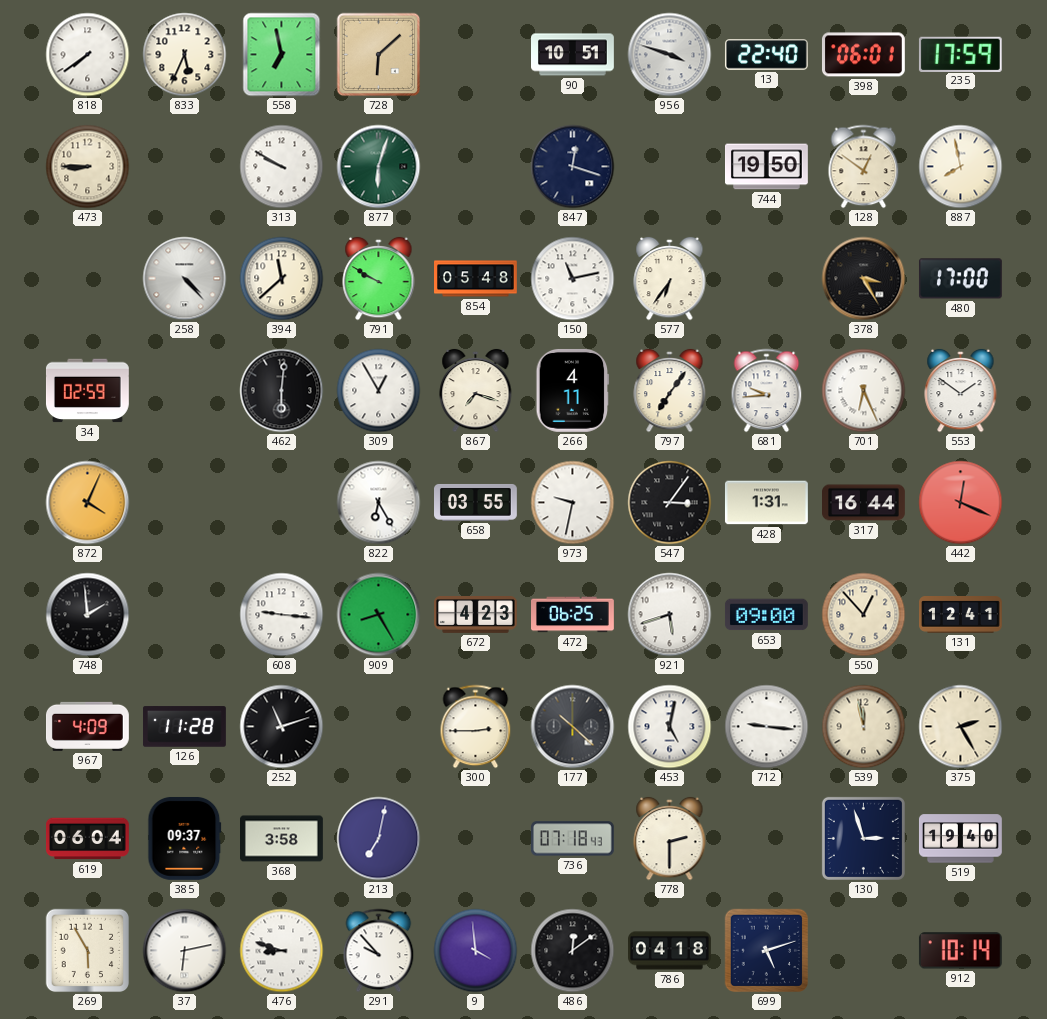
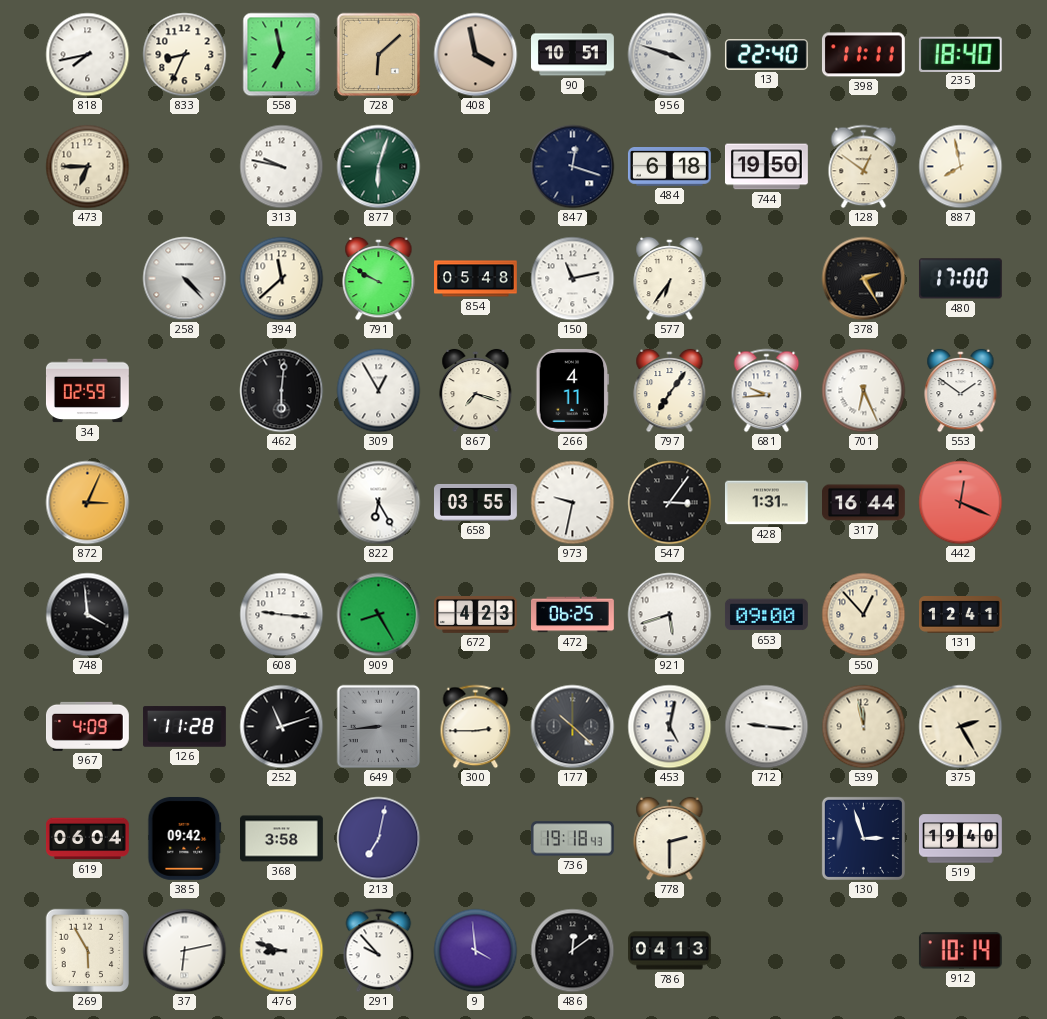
818: 7:39 -> 7:43
833: 5:34 -> 8:34
408: none -> 3:58
398: 06:01 -> 11:11
235: 17:59 -> 18:40
473: 8:45 -> 6:45
313: 9:50 -> 9:47
484: none -> 6:18
378: 3:25 -> 2:25
872: 4:04 -> 3:04
748: 1:59 -> 3:59
649: none -> 8:44
385: 09:37 -> 09:42
736: 07:18 -> 19:18
786: 04:18 -> 04:13
699: 5:12 -> none
